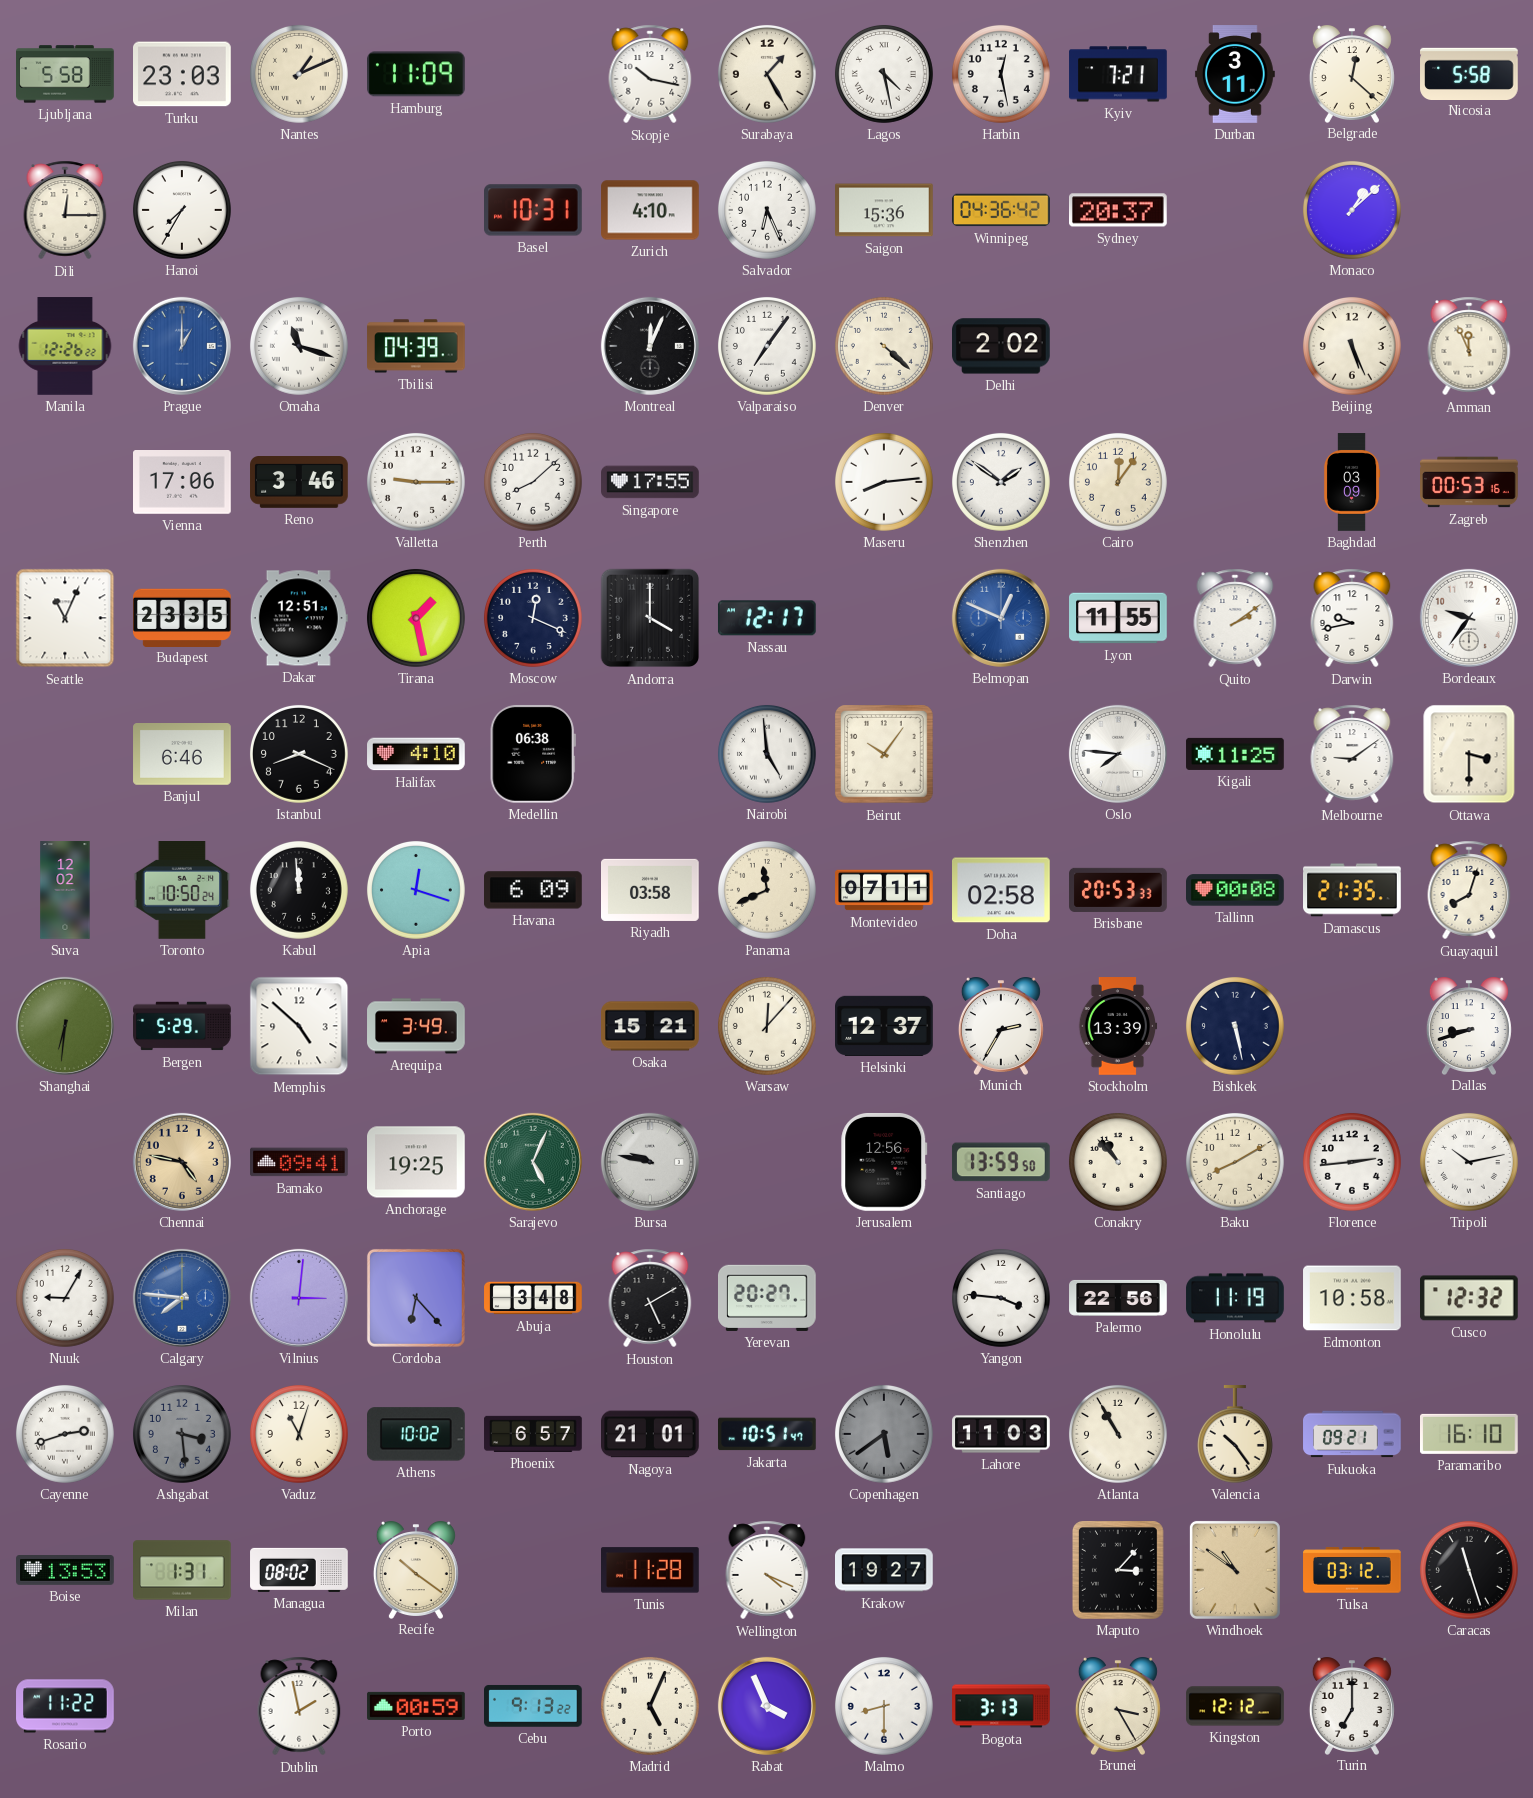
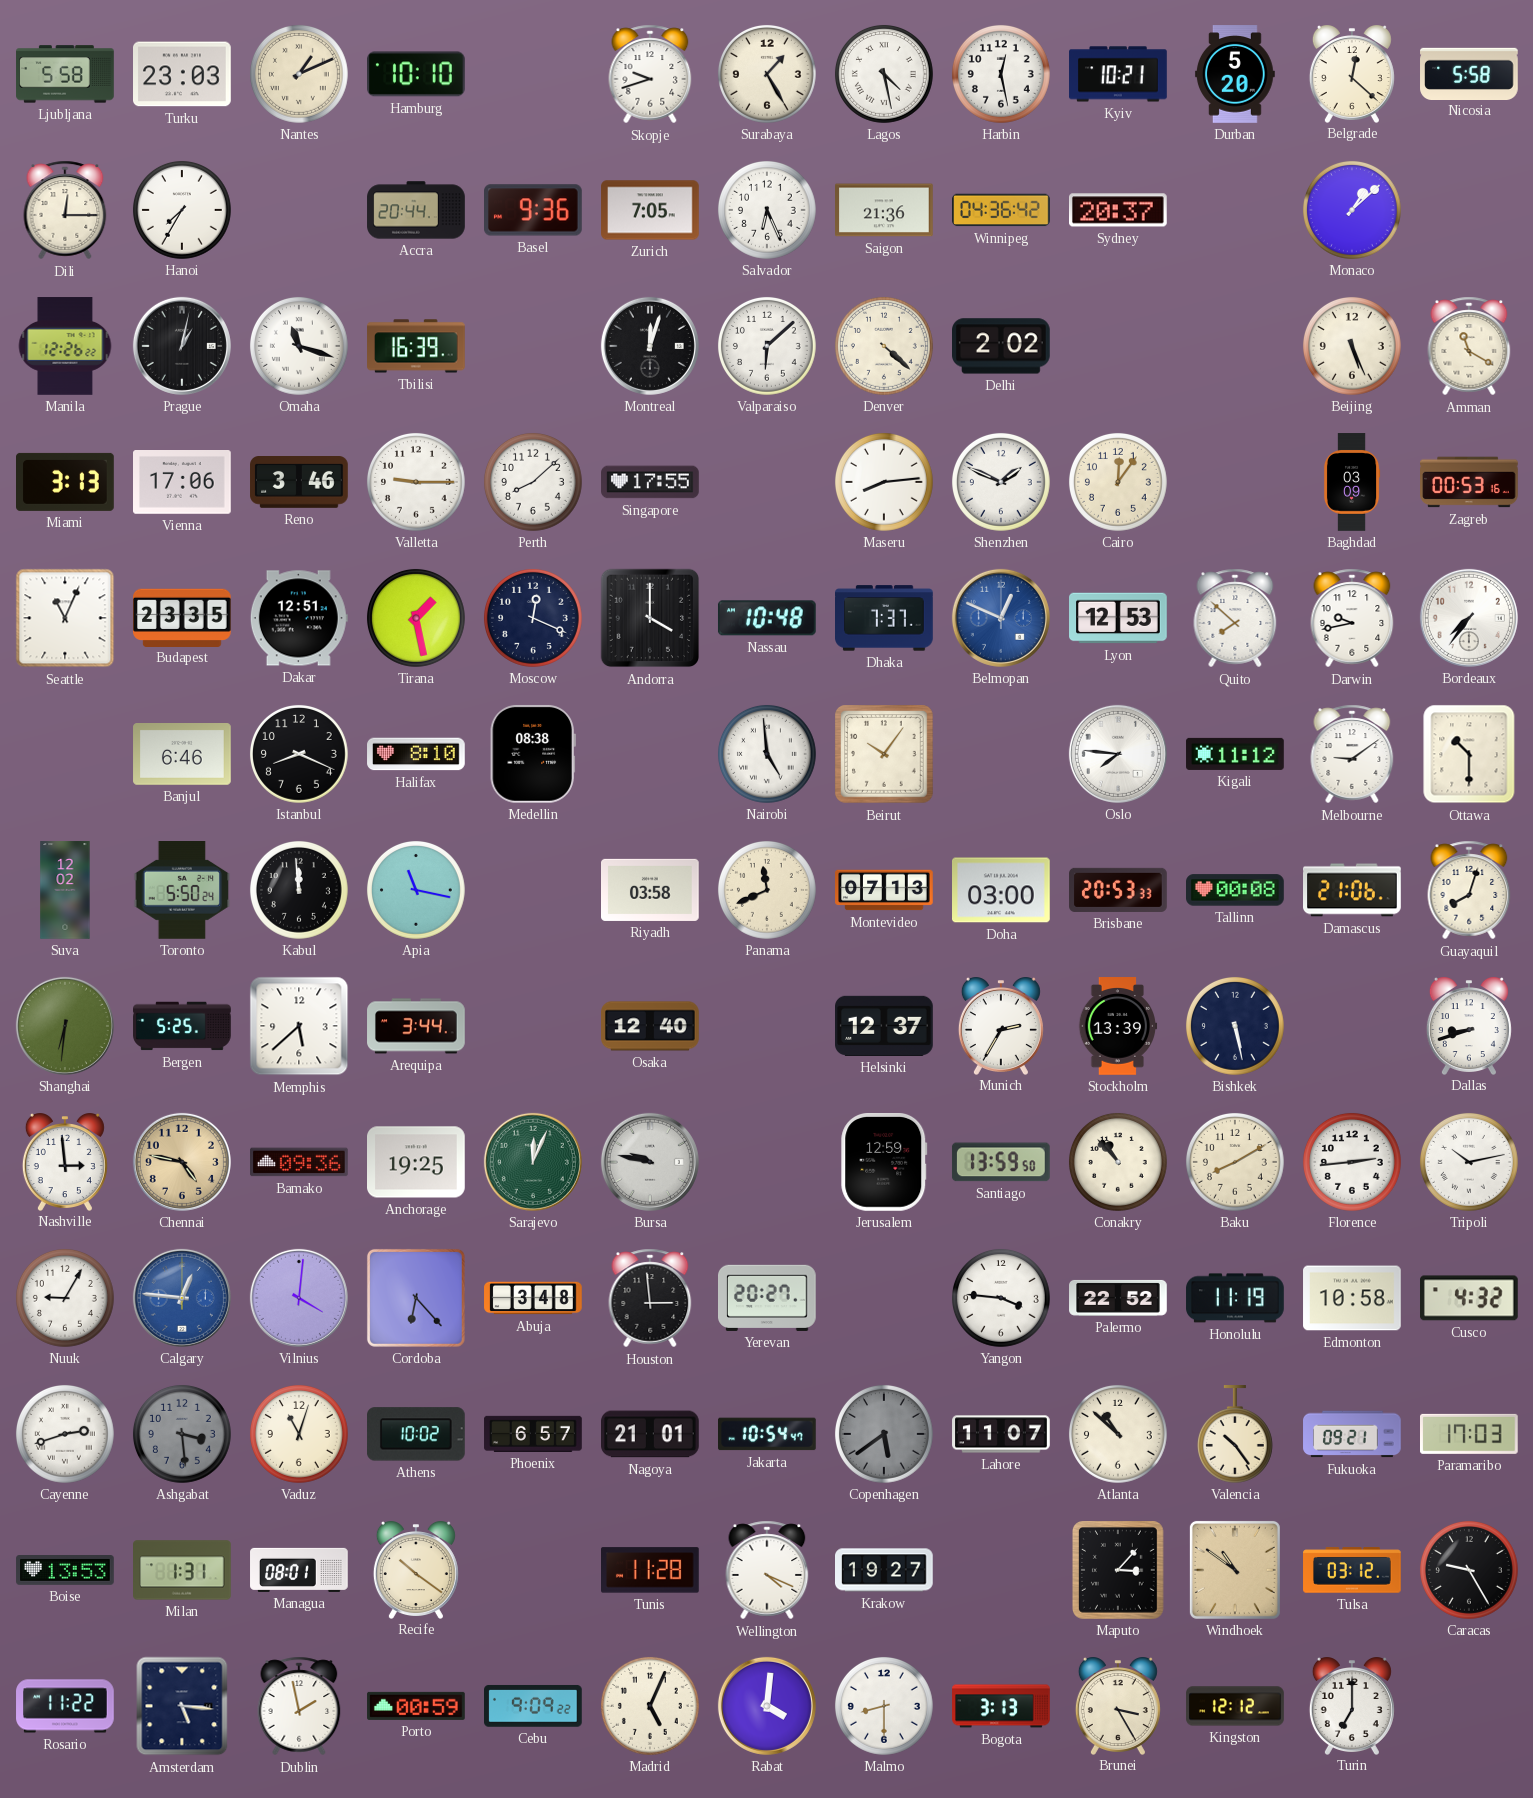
Hamburg: 11:09 -> 10:10
Skopje: 10:17 -> 9:42
Kyiv: 7:21 -> 10:21
Durban: 3:11 -> 5:20
Accra: none -> 20:44
Basel: 10:31 -> 9:36
Zurich: 4:10 -> 7:05
Saigon: 15:36 -> 21:36
Prague: 1:00 -> 1:02
Prague dial: blue -> black
Tbilisi: 04:39 -> 16:39
Montreal: 12:04 -> 12:03
Valparaiso: 7:06 -> 6:08
Amman: 11:56 -> 11:20
Miami: none -> 3:13
Shenzhen: 1:51 -> 1:49
Nassau: 12:17 -> 10:48
Dhaka: none -> 7:37
Lyon: 11:55 -> 12:53
Quito: 2:09 -> 7:52
Bordeaux: 9:36 -> 7:36
Halifax: 4:10 -> 8:10
Medellin: 06:38 -> 08:38
Kigali: 11:25 -> 11:12
Ottawa: 3:30 -> 10:30
Toronto: 10:50 -> 5:50
Apia: 12:18 -> 11:17
Havana: 6:09 -> none
Montevideo: 07:11 -> 07:13
Doha: 02:58 -> 03:00
Damascus: 21:35 -> 21:06
Bergen: 5:29 -> 5:25
Memphis: 4:52 -> 5:38
Arequipa: 3:49 -> 3:44
Osaka: 15:21 -> 12:40
Warsaw: 12:07 -> none
Nashville: none -> 2:59
Bamako: 09:41 -> 09:36
Sarajevo: 5:04 -> 12:04
Jerusalem: 12:56 -> 12:59
Calgary: 7:46 -> 12:46
Vilnius: 3:01 -> 4:01
Houston: 5:10 -> 2:59
Palermo: 22:56 -> 22:52
Cusco: 12:32 -> 4:32
Jakarta: 10:51 -> 10:54
Lahore: 11:03 -> 11:07
Atlanta: 10:55 -> 10:52
Paramaribo: 16:10 -> 17:03
Managua: 08:02 -> 08:01
Caracas: 11:27 -> 9:25
Amsterdam: none -> 5:16
Cebu: 9:13 -> 9:09
Rabat: 3:56 -> 4:01
